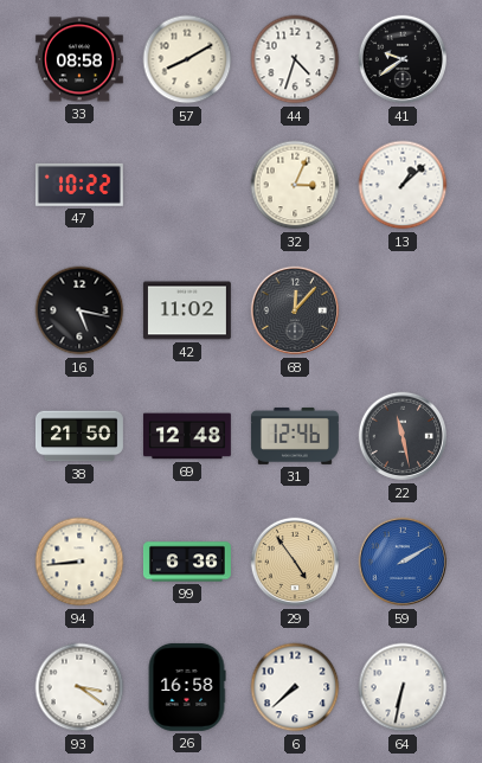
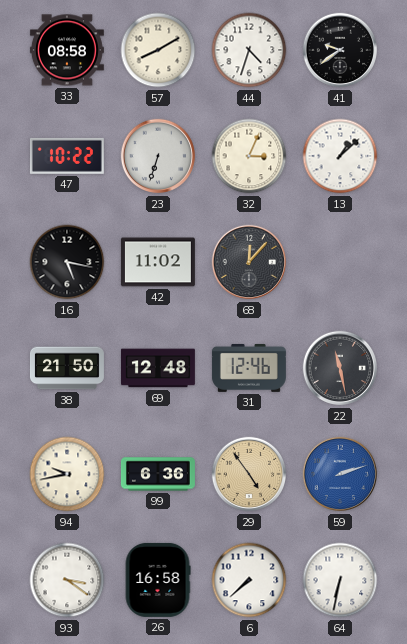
23: none -> 6:33
94: 8:44 -> 9:43
59: 2:10 -> 2:12
